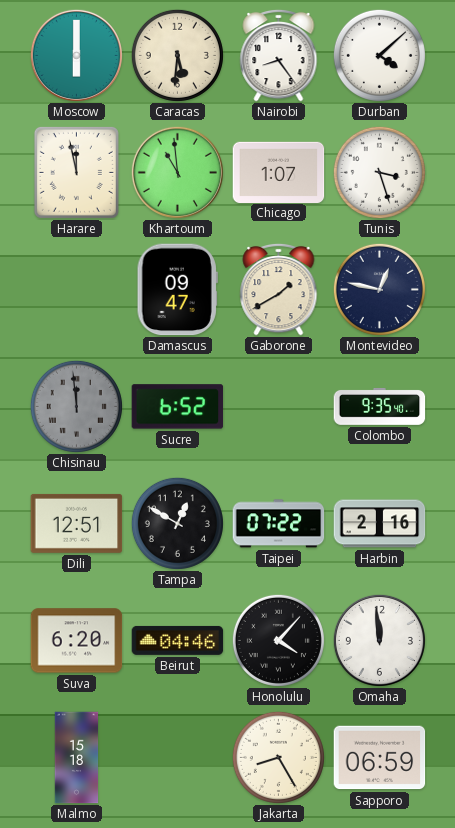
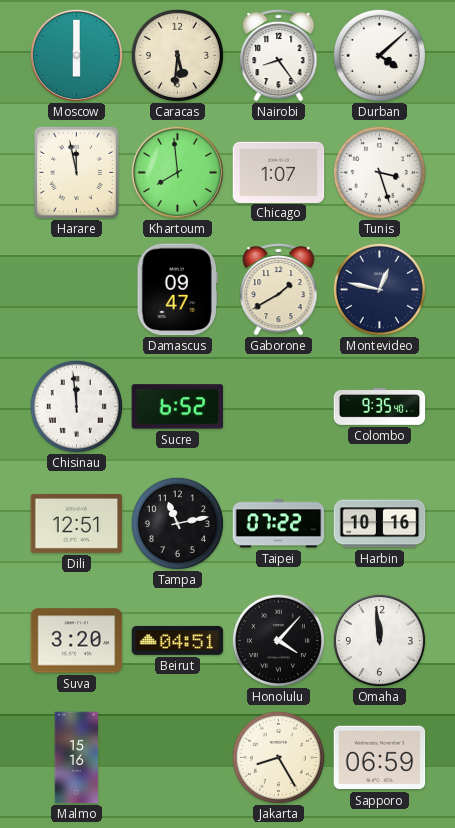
Khartoum: 10:59 -> 7:59
Chisinau dial: grey -> white
Tampa: 12:50 -> 11:13
Harbin: 2:16 -> 10:16
Suva: 6:20 -> 3:20
Beirut: 04:46 -> 04:51
Malmo: 15:18 -> 15:16
